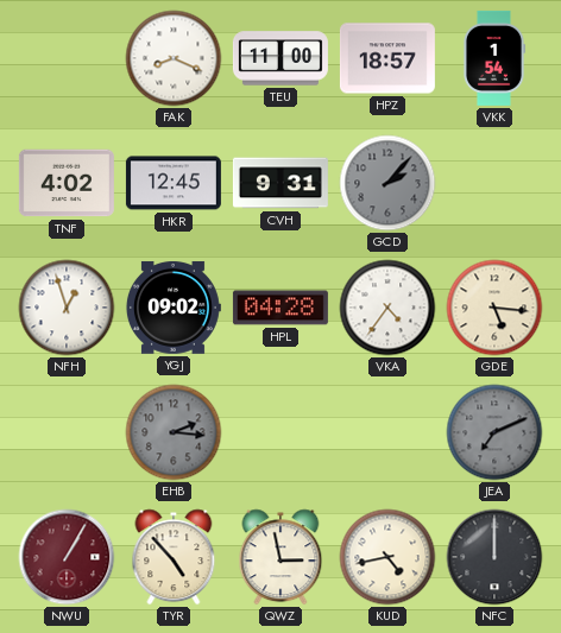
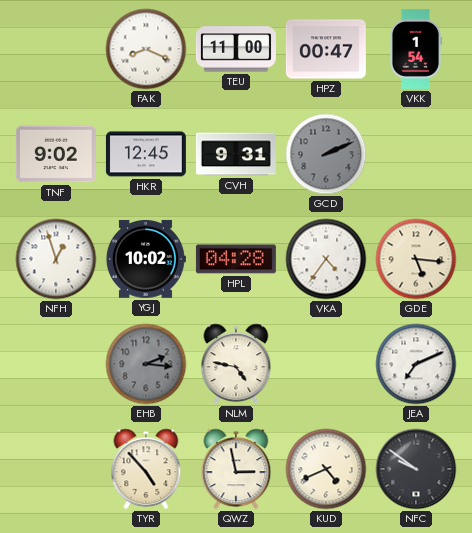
HPZ: 18:57 -> 00:47
TNF: 4:02 -> 9:02
GCD: 2:07 -> 2:11
YGJ: 09:02 -> 10:02
NLM: none -> 4:47
JEA dial: grey -> white
NWU: 1:05 -> none
KUD: 4:43 -> 4:41
NFC: 12:00 -> 9:51
